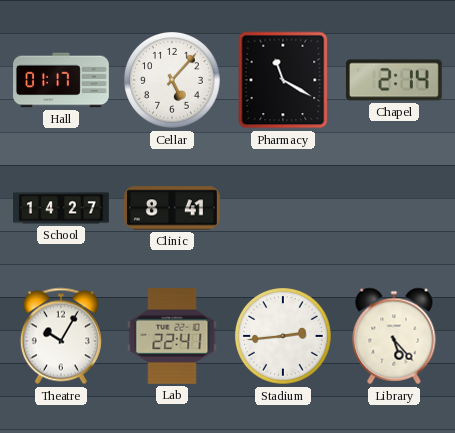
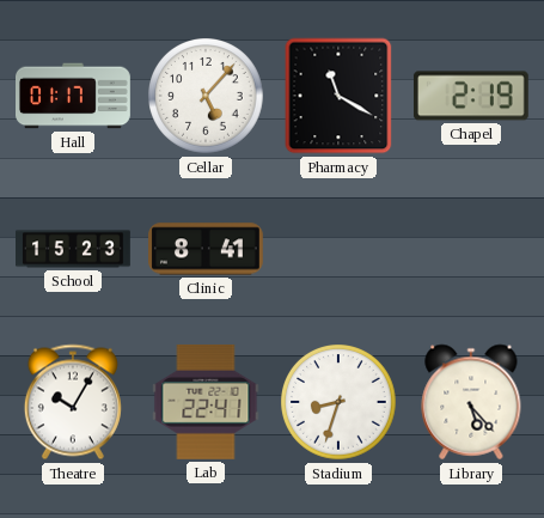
Chapel: 2:14 -> 2:19
School: 14:27 -> 15:23
Stadium: 2:44 -> 8:33
